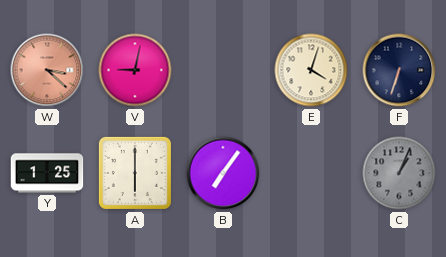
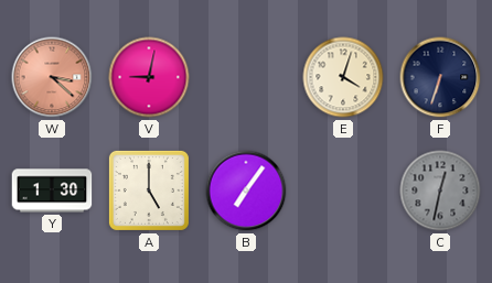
Y: 1:25 -> 1:30
A: 6:00 -> 5:00
C: 1:04 -> 12:32
